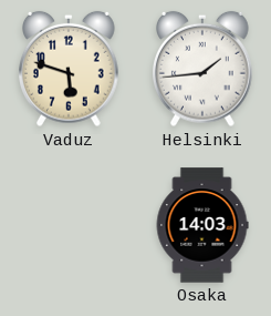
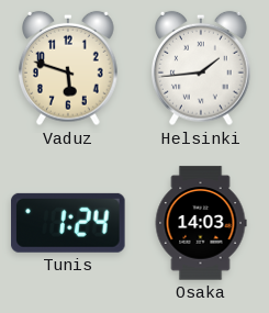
Tunis: none -> 1:24
